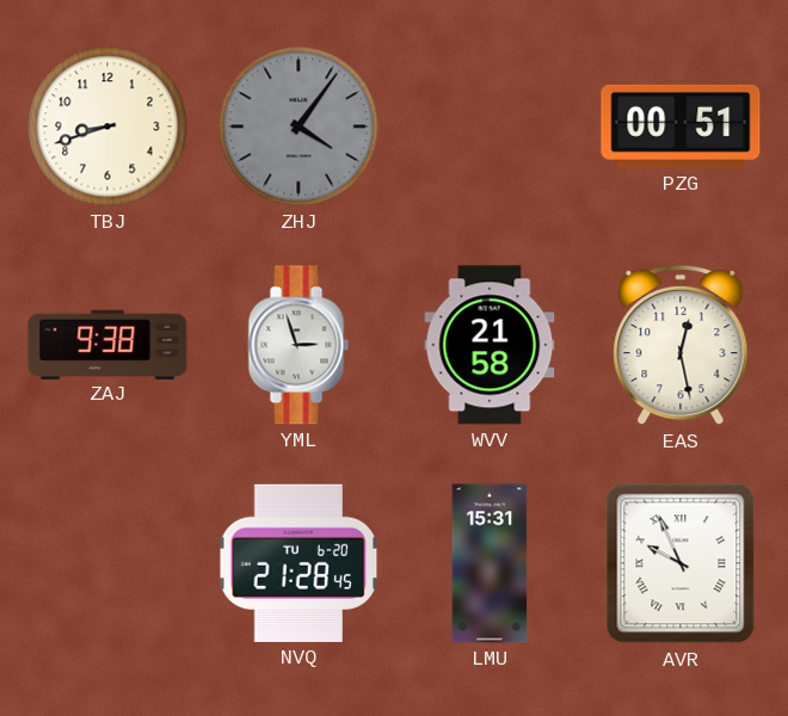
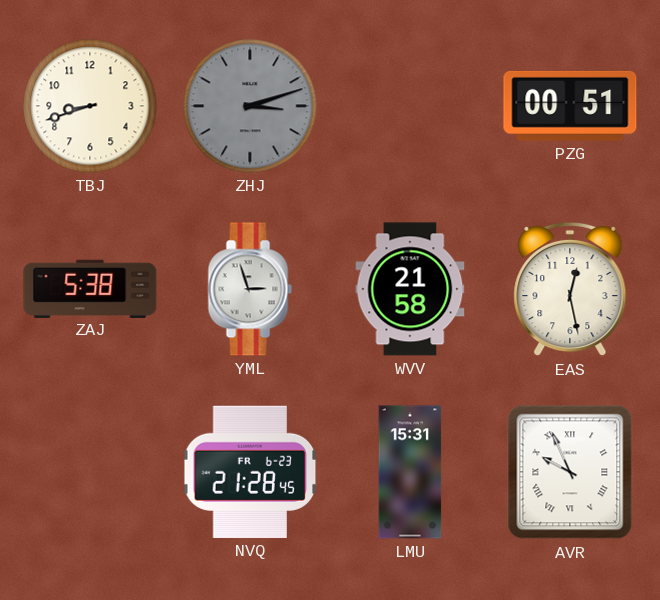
ZHJ: 4:06 -> 3:12
ZAJ: 9:38 -> 5:38
NVQ date: TU 6-20 -> FR 6-23
